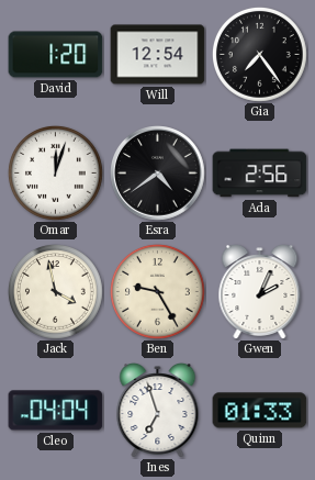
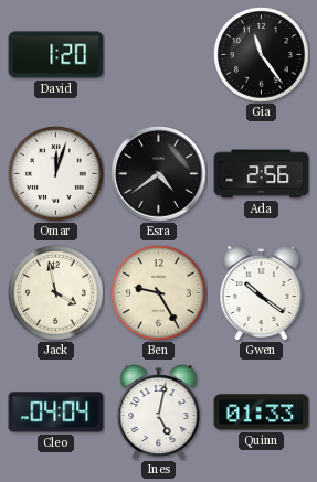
Will: 12:54 -> none
Gia: 7:24 -> 11:24
Gwen: 2:04 -> 10:21
Ines: 6:57 -> 5:02
